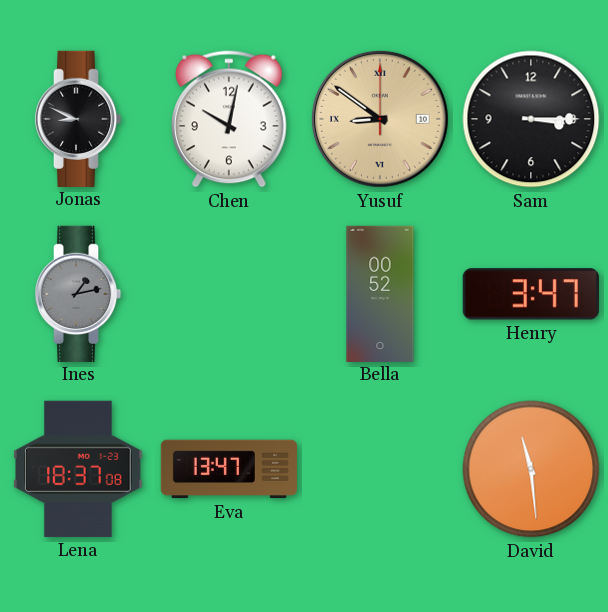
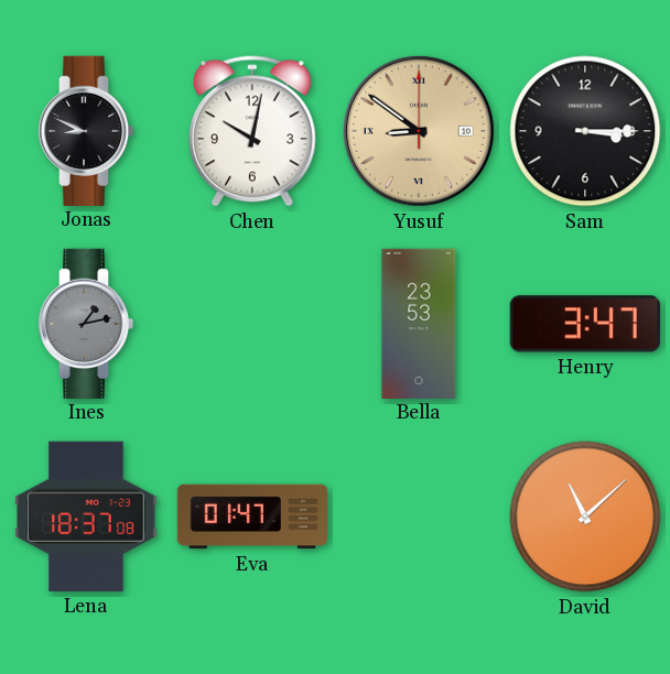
Bella: 00:52 -> 23:53
Eva: 13:47 -> 01:47
David: 11:29 -> 11:08
